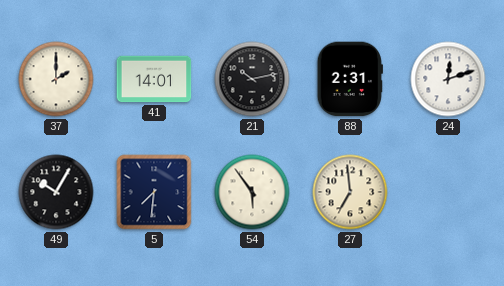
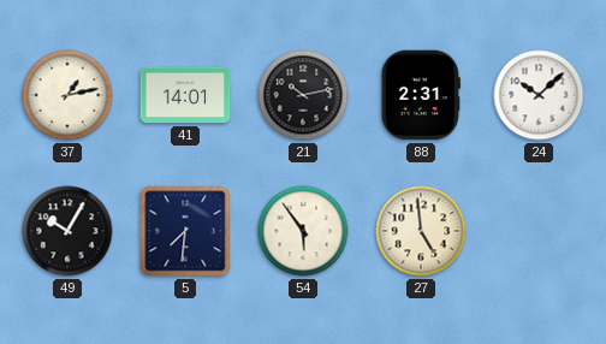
37: 2:00 -> 1:13
24: 12:12 -> 10:08
27: 6:59 -> 4:59
